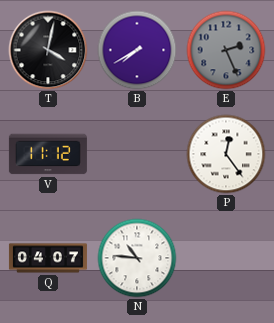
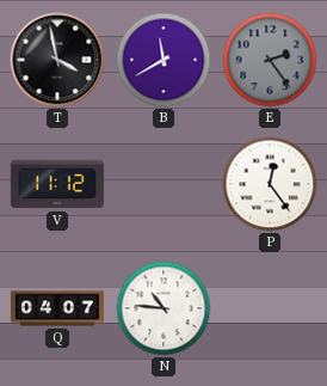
T: 4:02 -> 3:58
B: 7:40 -> 11:40
E: 2:26 -> 2:24
